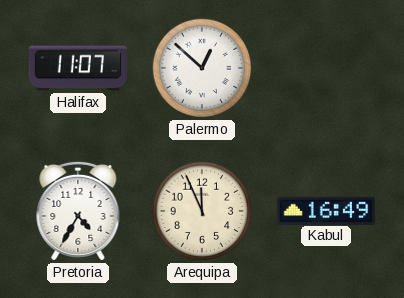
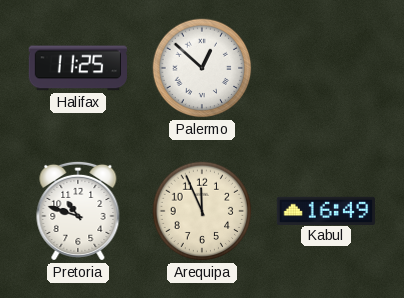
Halifax: 11:07 -> 11:25
Pretoria: 4:35 -> 10:48
